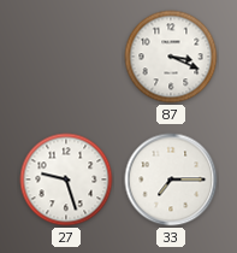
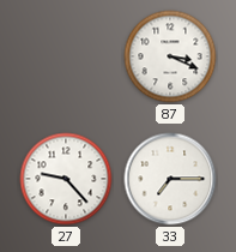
27: 9:27 -> 9:23
